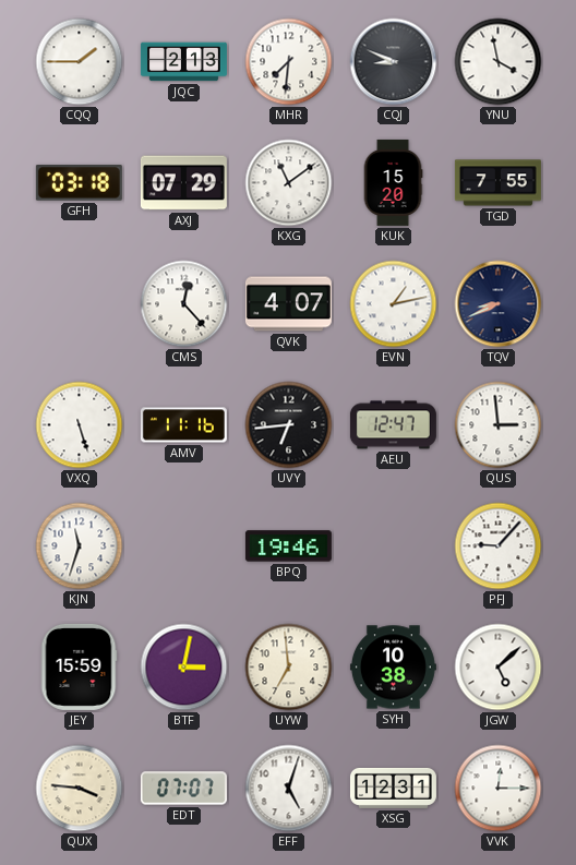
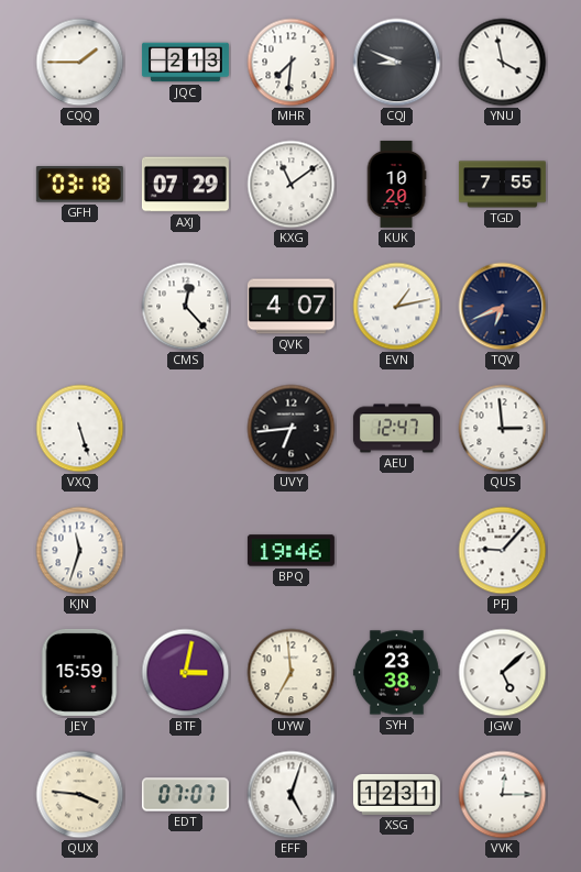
KUK: 15:20 -> 10:20
TQV: 8:41 -> 6:41
AMV: 11:16 -> none
SYH: 10:38 -> 23:38
